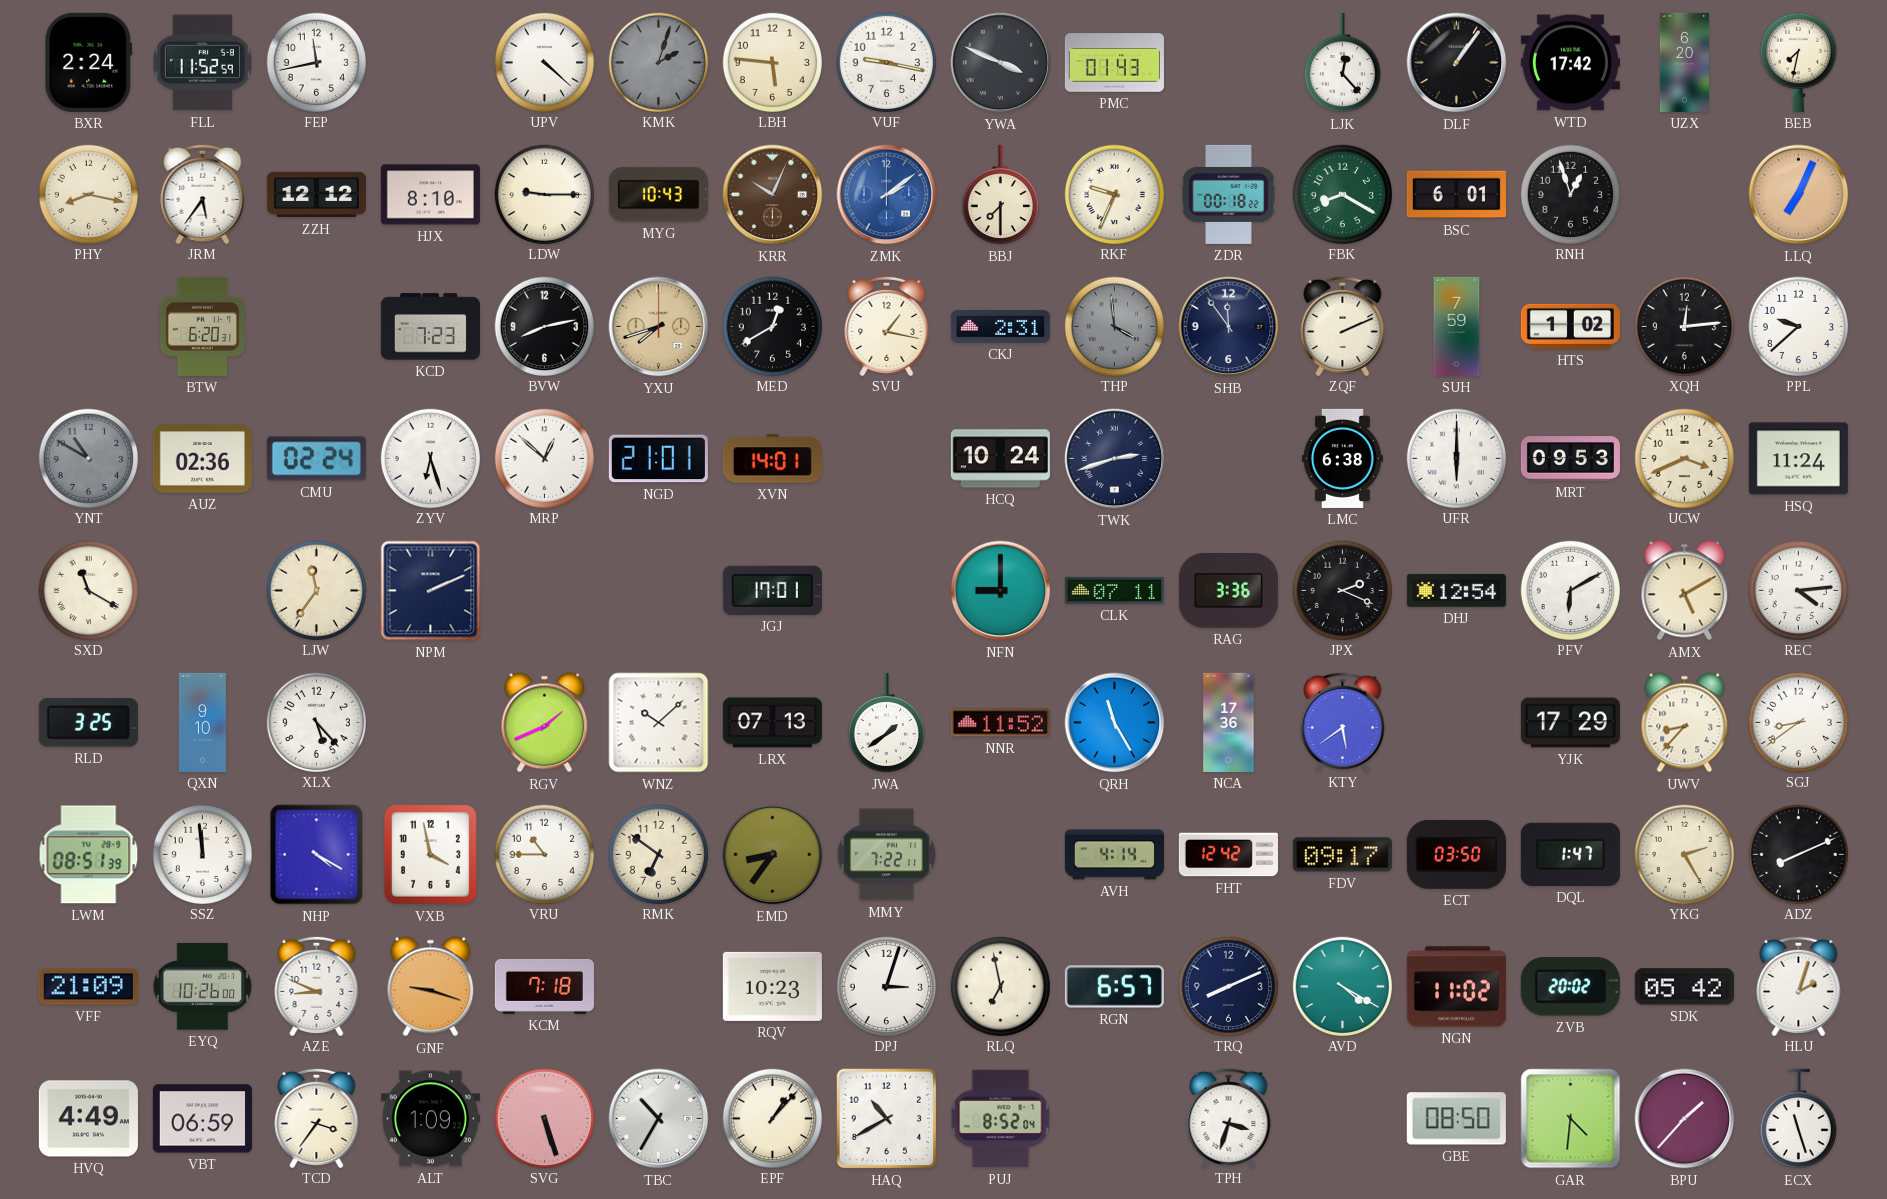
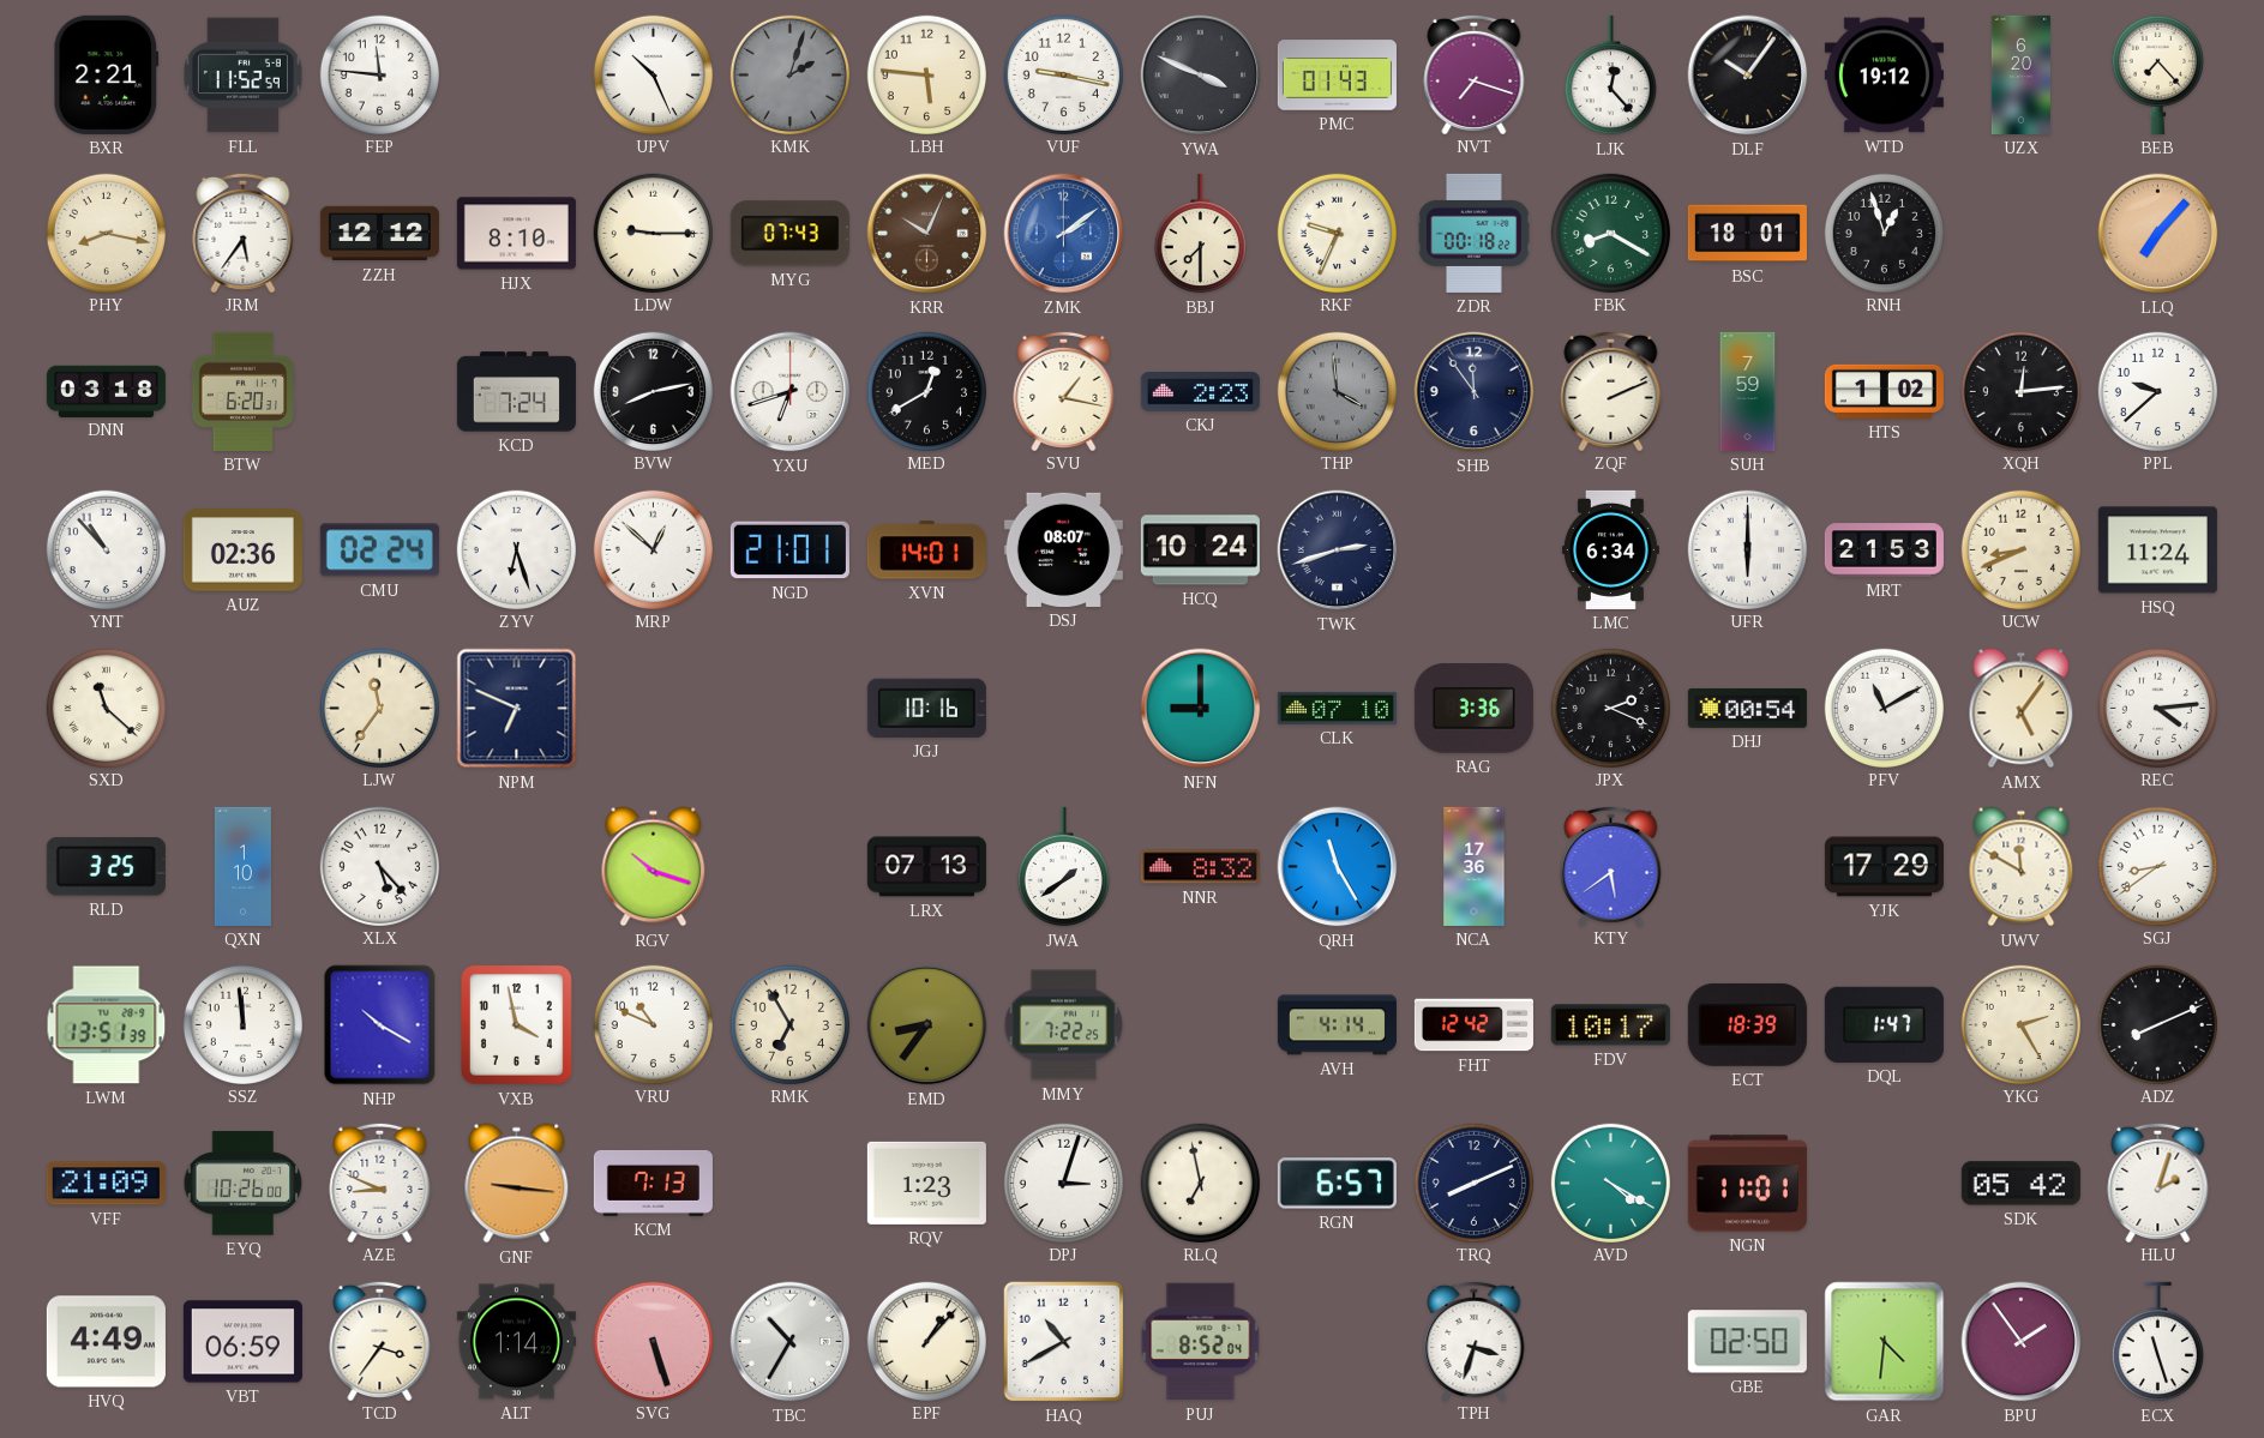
BXR: 2:24 -> 2:21
FEP: 11:43 -> 11:46
UPV: 4:22 -> 10:26
NVT: none -> 7:18
DLF: 1:06 -> 10:06
WTD: 17:42 -> 19:12
BEB: 7:32 -> 7:23
MYG: 10:43 -> 07:43
BSC: 6:01 -> 18:01
LLQ: 7:04 -> 7:07
DNN: none -> 03:18
KCD: 7:23 -> 7:24
YXU: 7:42 -> 6:42
YXU dial: champagne -> white
CKJ: 2:31 -> 2:23
YNT: 10:50 -> 10:53
YNT dial: grey -> white
DSJ: none -> 08:07
LMC: 6:38 -> 6:34
MRT: 09:53 -> 21:53
UCW: 3:41 -> 8:41
SXD: 11:20 -> 11:22
NPM: 2:11 -> 6:49
JGJ: 17:01 -> 10:16
CLK: 07:11 -> 07:10
DHJ: 12:54 -> 00:54
PFV: 6:10 -> 11:10
AMX: 5:10 -> 5:06
QXN: 9:10 -> 1:10
RGV: 1:41 -> 10:18
WNZ: 10:08 -> none
NNR: 11:52 -> 8:32
UWV: 8:37 -> 11:50
LWM: 08:51 -> 13:51
NHP: 4:20 -> 10:20
VRU: 10:45 -> 10:49
RMK: 6:51 -> 6:55
MMY: 7:22:11 -> 7:22:25
FDV: 09:17 -> 10:17
ECT: 03:50 -> 18:39
GNF: 9:18 -> 9:16
KCM: 7:18 -> 7:13
RQV: 10:23 -> 1:23
NGN: 11:02 -> 11:01
ZVB: 20:02 -> none
ALT: 1:09 -> 1:14
GBE: 08:50 -> 02:50
BPU: 1:37 -> 1:54
